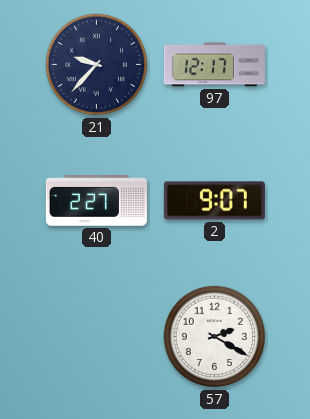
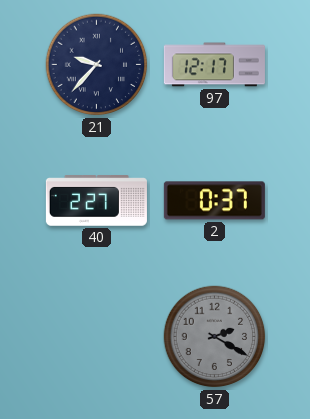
2: 9:07 -> 0:37
57 dial: white -> grey
